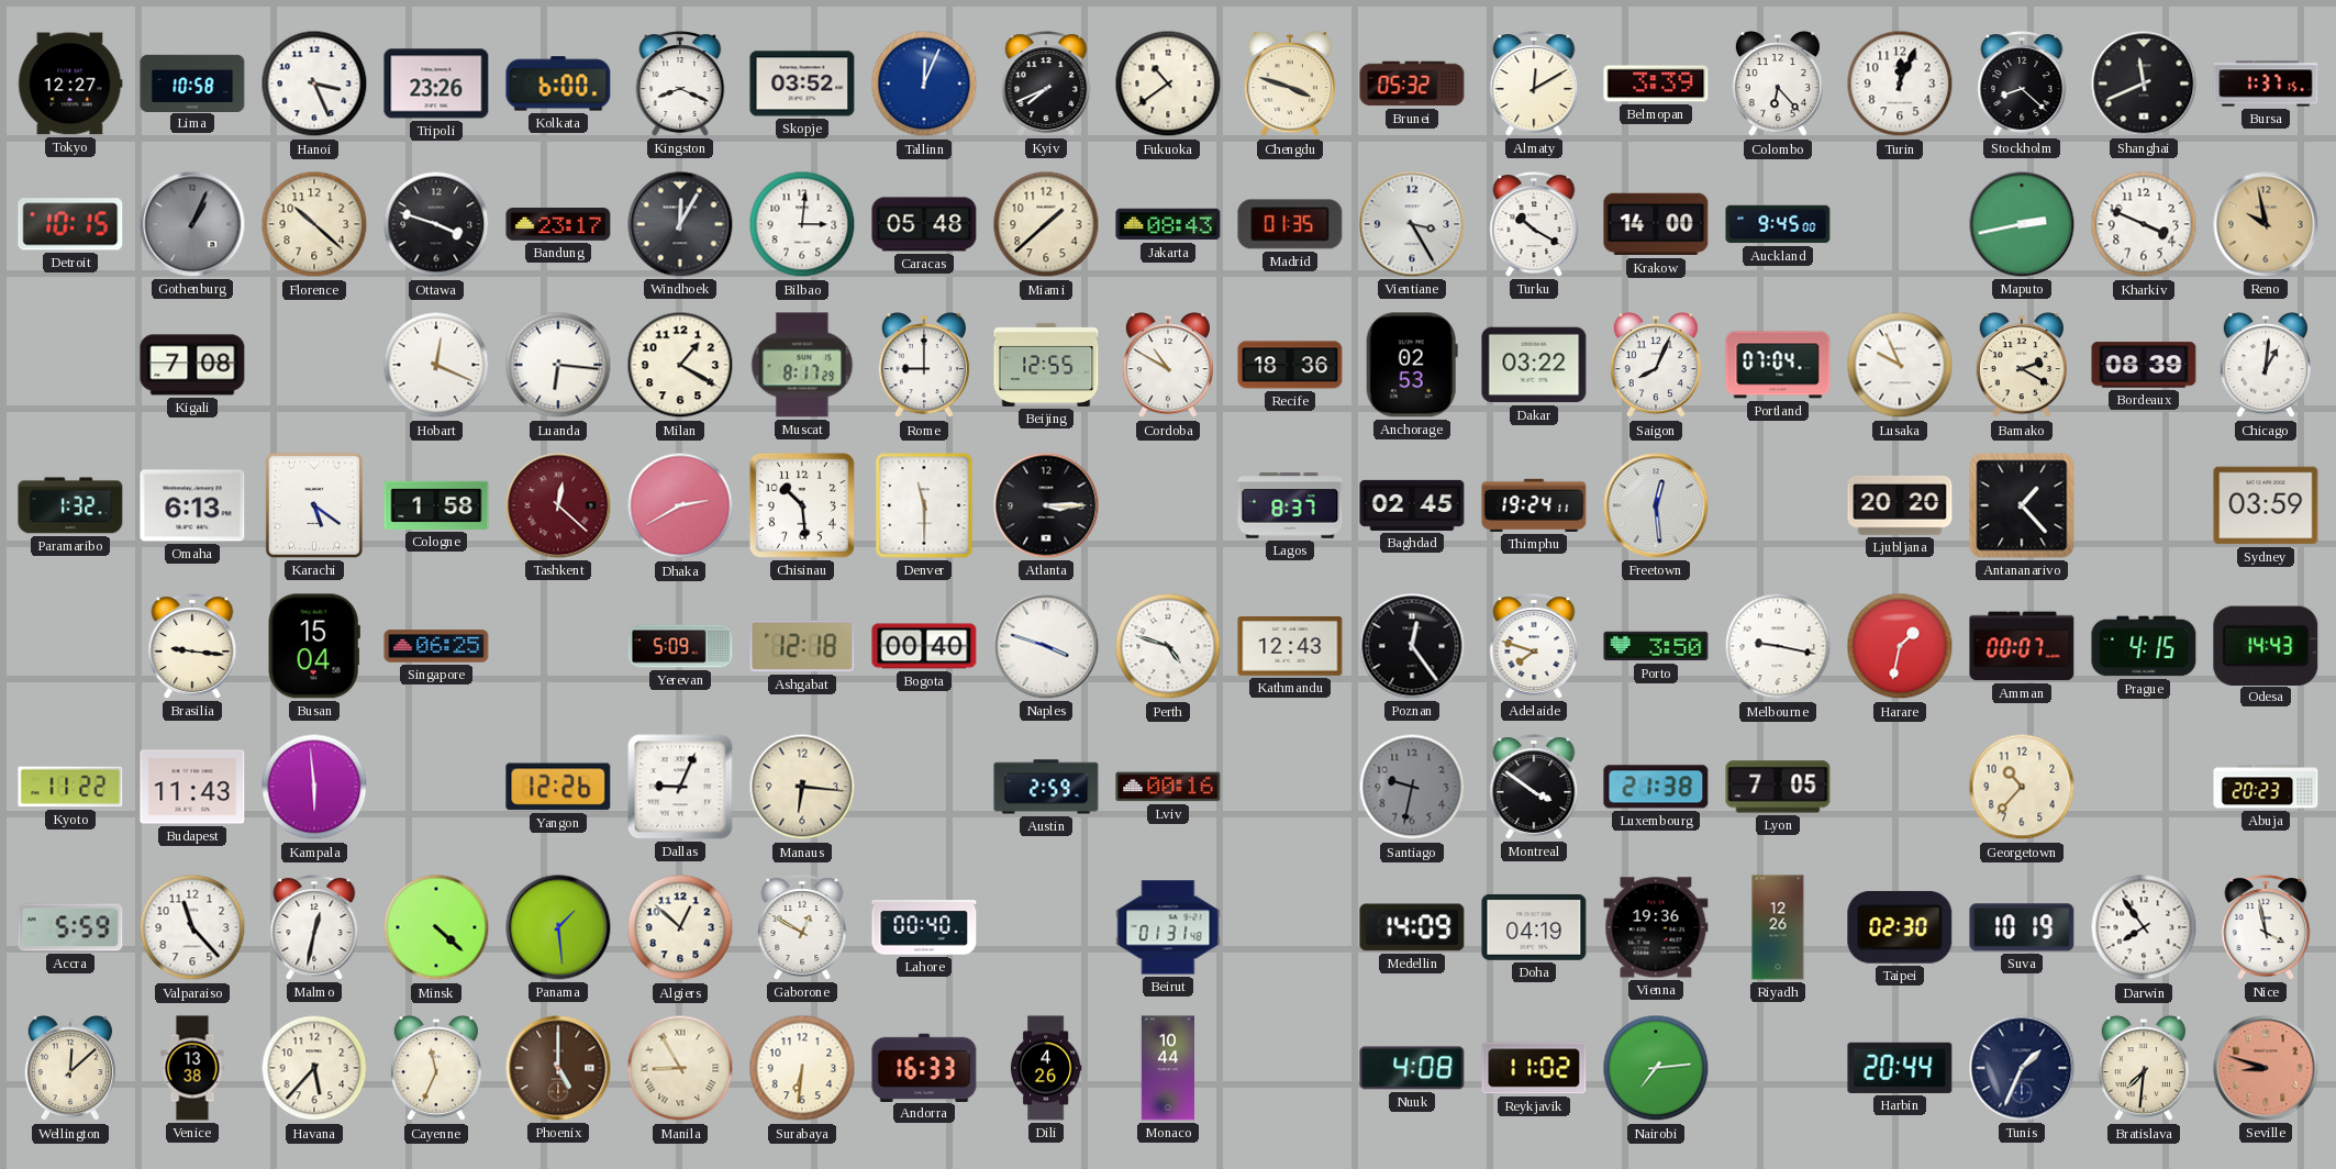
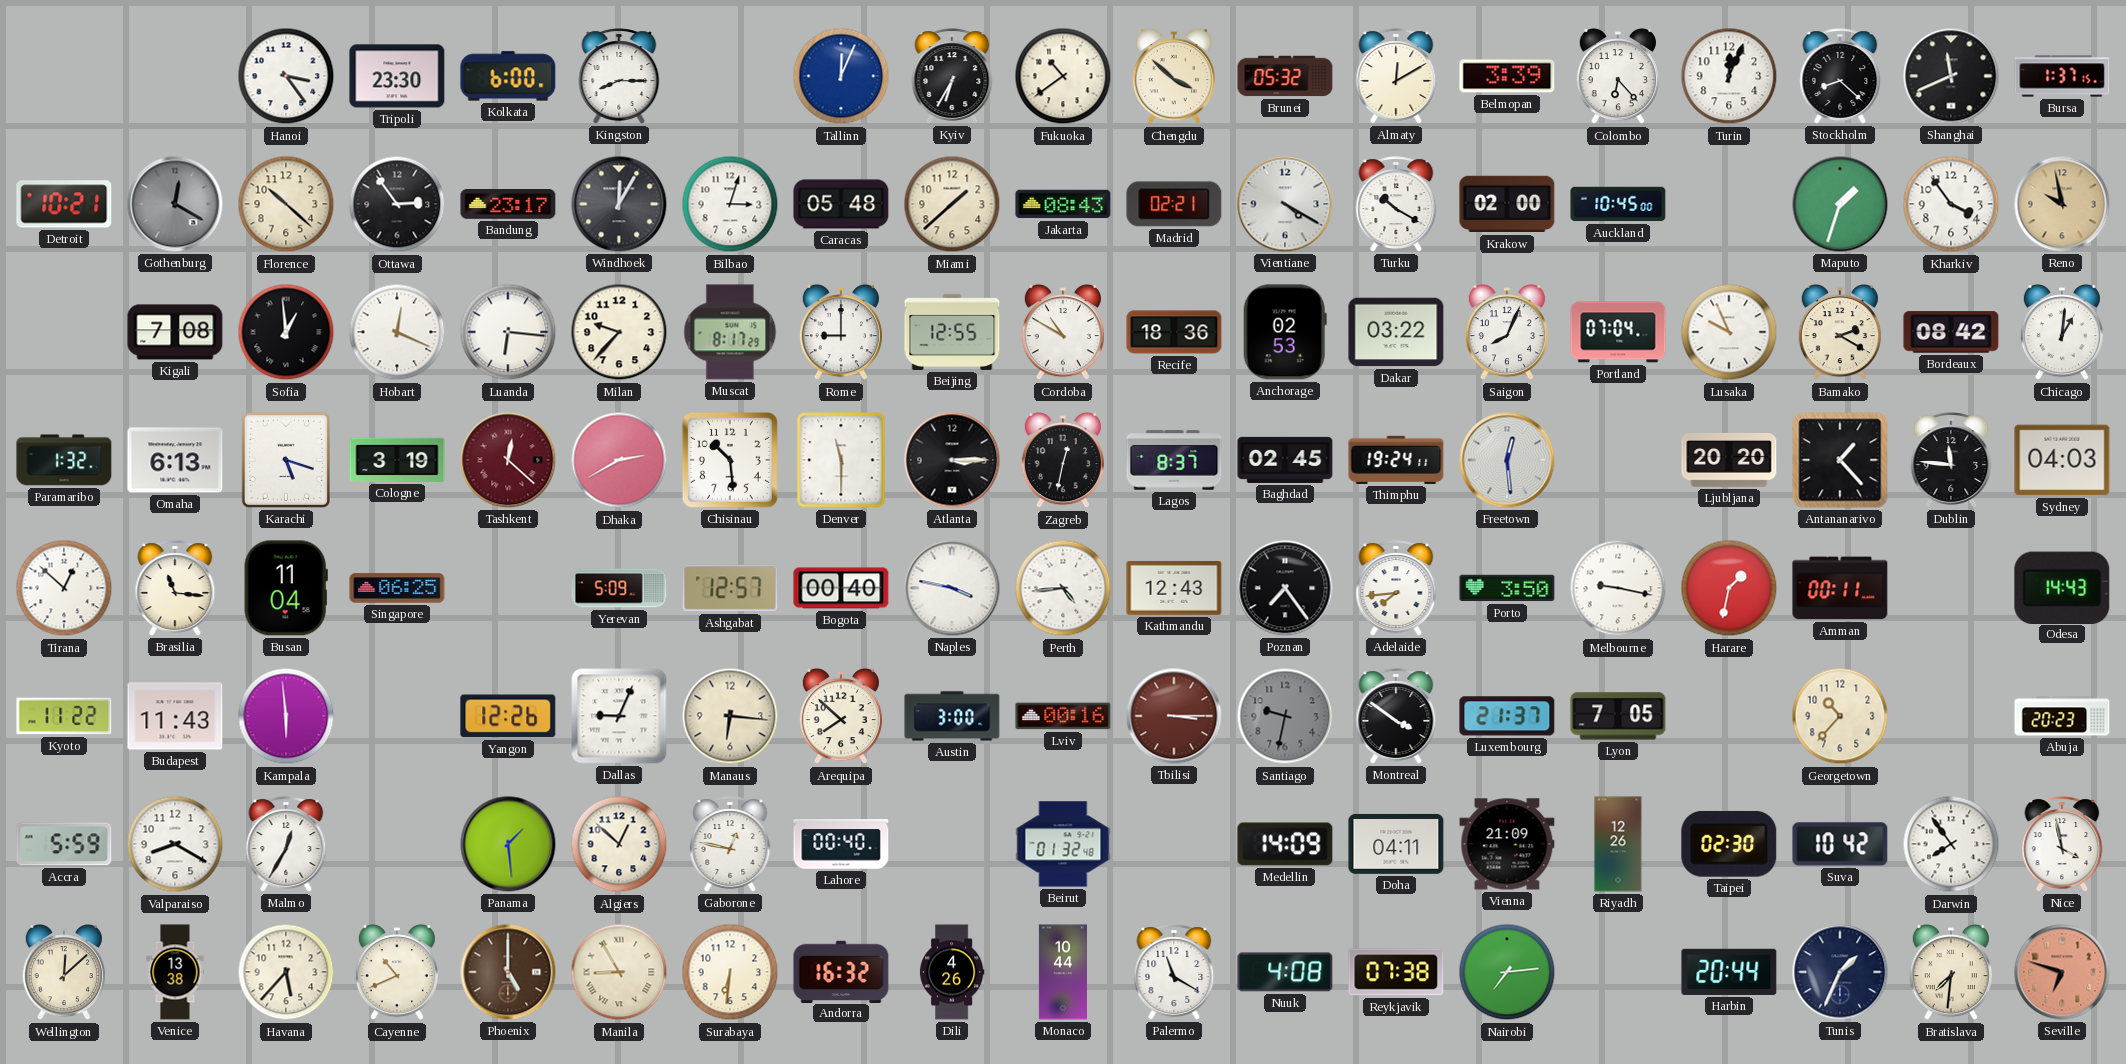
Tokyo: 12:27 -> none
Lima: 10:58 -> none
Hanoi: 3:26 -> 3:24
Tripoli: 23:26 -> 23:30
Kingston: 8:19 -> 8:15
Skopje: 03:52 -> none
Kyiv: 7:41 -> 6:35
Chengdu: 3:48 -> 3:52
Detroit: 10:15 -> 10:21
Gothenburg: 1:04 -> 12:20
Ottawa: 3:48 -> 2:54
Bilbao: 3:01 -> 3:03
Madrid: 01:35 -> 02:21
Vientiane: 3:25 -> 4:20
Krakow: 14:00 -> 02:00
Auckland: 9:45 -> 10:45
Maputo: 2:43 -> 1:33
Kharkiv: 3:49 -> 3:54
Sofia: none -> 12:59
Milan: 1:20 -> 9:37
Bordeaux: 08:39 -> 08:42
Karachi: 5:21 -> 5:18
Cologne: 1:58 -> 3:19
Zagreb: none -> 12:32
Dublin: none -> 11:46
Sydney: 03:59 -> 04:03
Tirana: none -> 12:52
Brasilia: 9:16 -> 11:16
Busan: 15:04 -> 11:04
Ashgabat: 12:18 -> 12:57
Naples: 3:48 -> 3:47
Perth: 4:48 -> 4:44
Poznan: 12:24 -> 7:24
Adelaide: 7:48 -> 7:44
Amman: 00:07 -> 00:11
Prague: 4:15 -> none
Arequipa: none -> 7:52
Austin: 2:59 -> 3:00
Tbilisi: none -> 3:15
Luxembourg: 21:38 -> 21:37
Valparaiso: 11:23 -> 8:20
Malmo: 12:32 -> 12:35
Minsk: 4:22 -> none
Gaborone: 12:50 -> 12:47
Beirut: 01:31 -> 01:32
Doha: 04:19 -> 04:11
Vienna: 19:36 -> 21:09
Suva: 10:19 -> 10:42
Cayenne: 11:34 -> 10:41
Andorra: 16:33 -> 16:32
Palermo: none -> 11:20
Reykjavik: 11:02 -> 07:38
Seville: 8:48 -> 6:48
